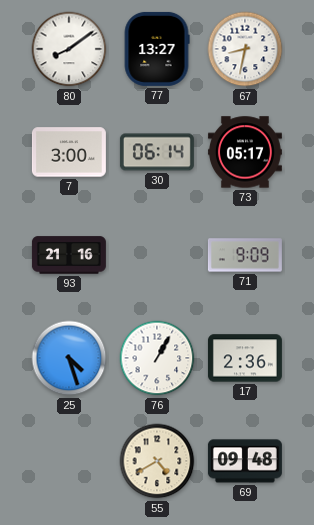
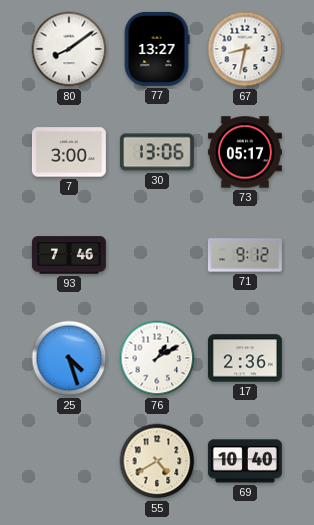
30: 06:14 -> 13:06
93: 21:16 -> 7:46
71: 9:09 -> 9:12
76: 1:05 -> 1:10
69: 09:48 -> 10:40
